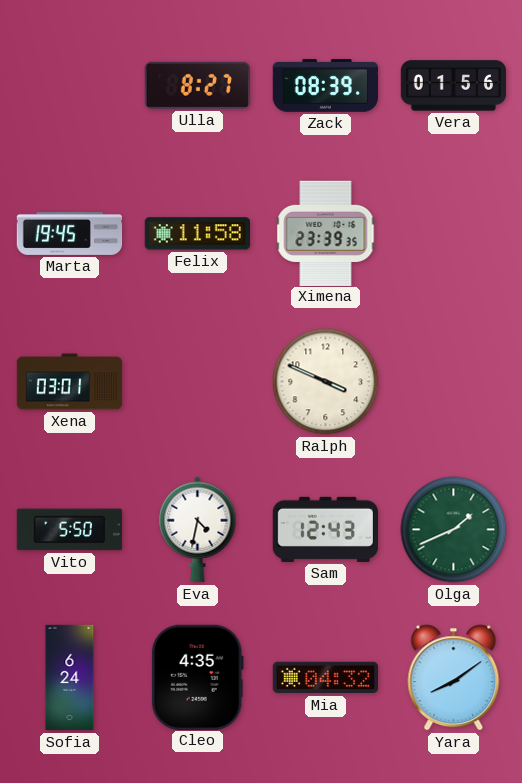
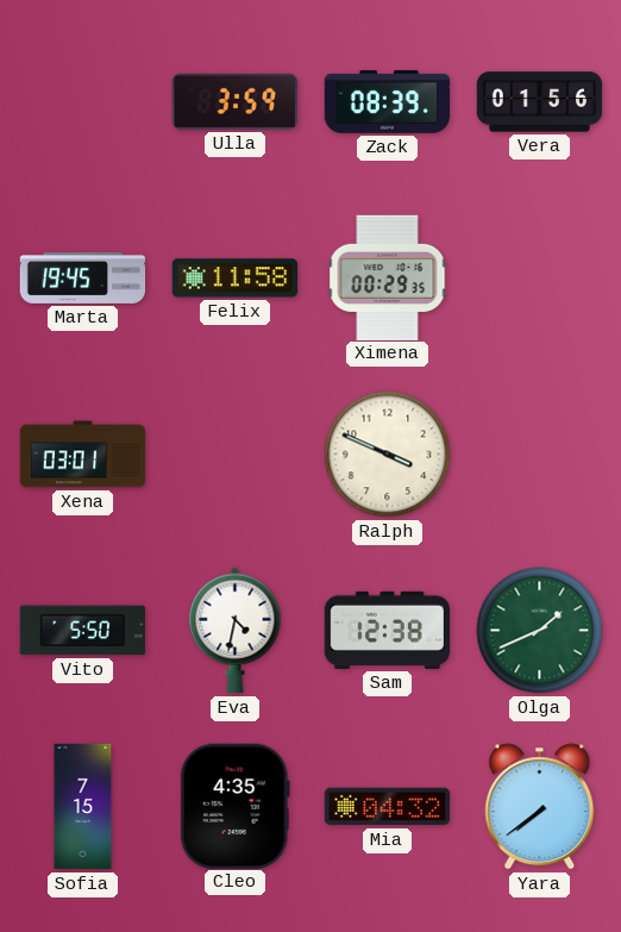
Ulla: 8:27 -> 3:59
Ximena: 23:39 -> 00:29
Sam: 12:43 -> 12:38
Sofia: 6:24 -> 7:15
Yara: 8:09 -> 7:39
